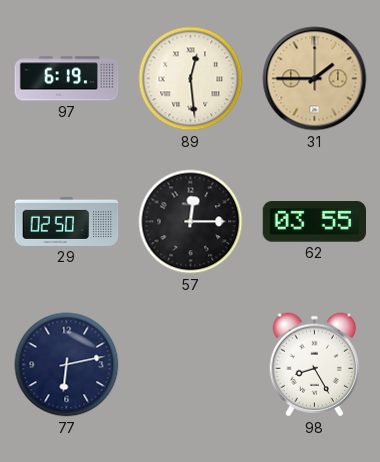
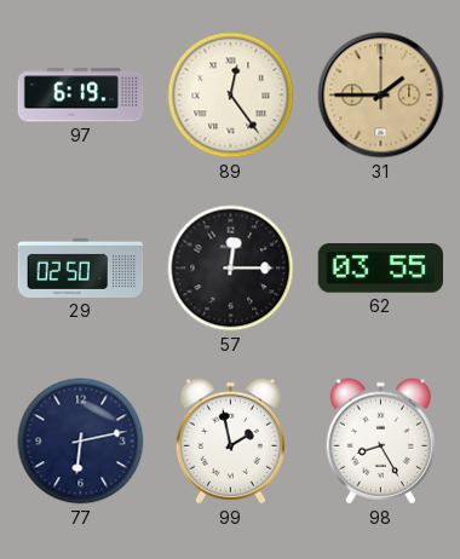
89: 12:29 -> 12:24
99: none -> 1:58
